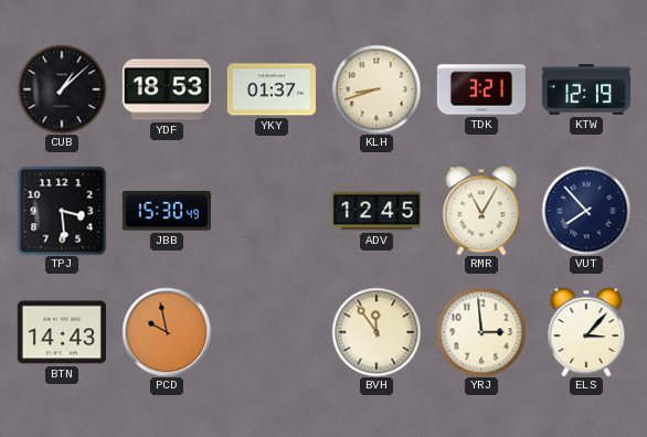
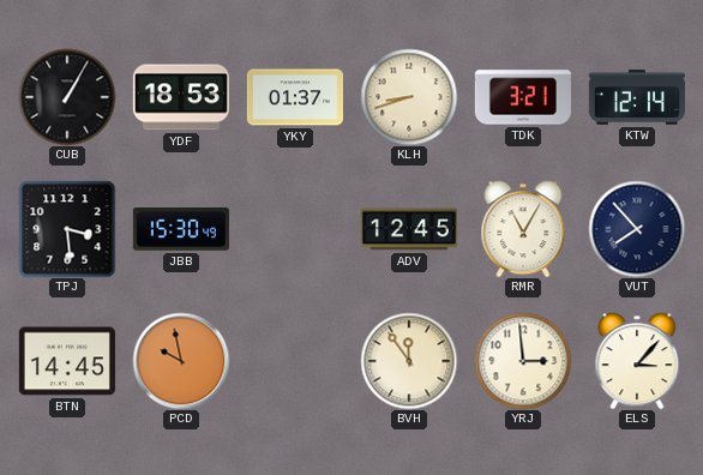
CUB: 1:08 -> 1:05
KTW: 12:19 -> 12:14
BTN: 14:43 -> 14:45
